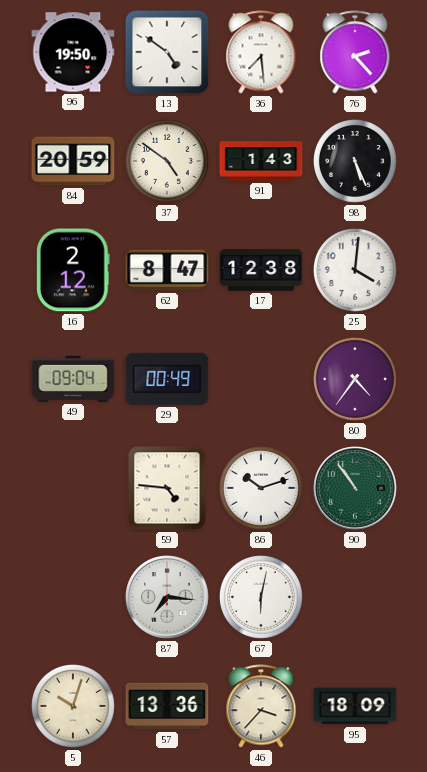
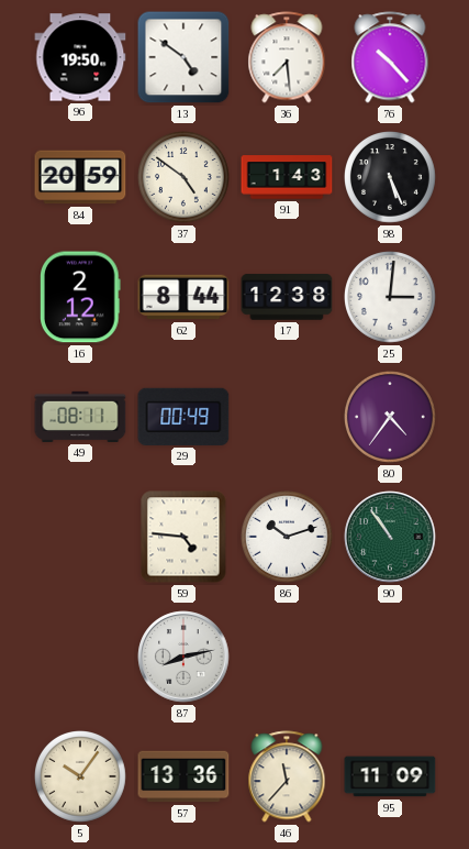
76: 2:23 -> 10:23
62: 8:47 -> 8:44
25: 4:01 -> 3:01
49: 09:04 -> 08:11
87: 7:16 -> 8:13
67: 6:02 -> none
5: 10:03 -> 10:06
46: 3:37 -> 11:37
95: 18:09 -> 11:09
